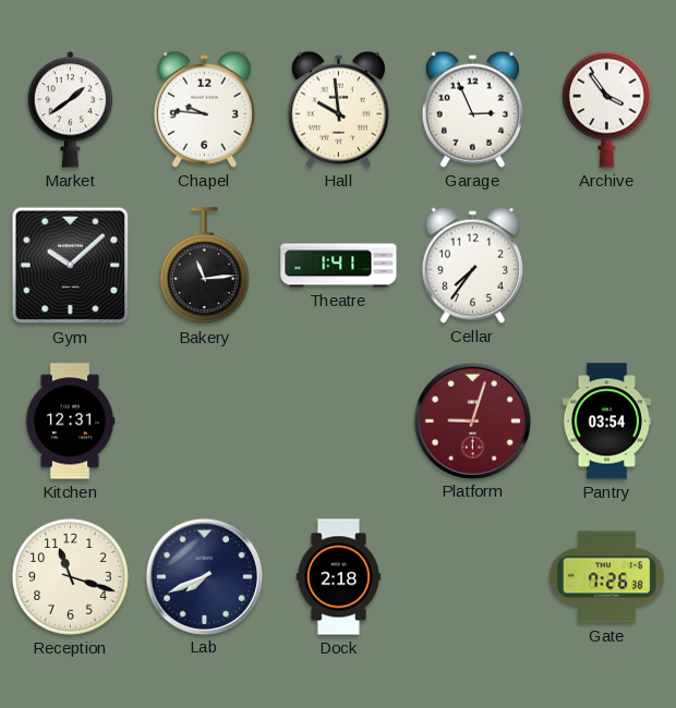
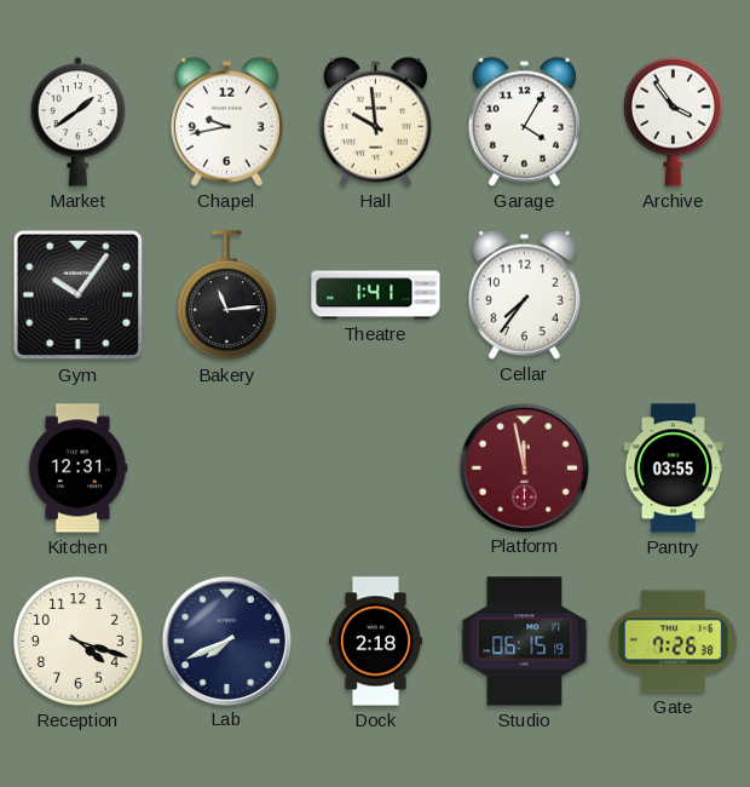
Chapel: 9:46 -> 9:43
Garage: 2:56 -> 4:05
Gym: 10:08 -> 10:06
Platform: 9:03 -> 11:58
Pantry: 03:54 -> 03:55
Reception: 11:18 -> 4:18
Studio: none -> 06:15
